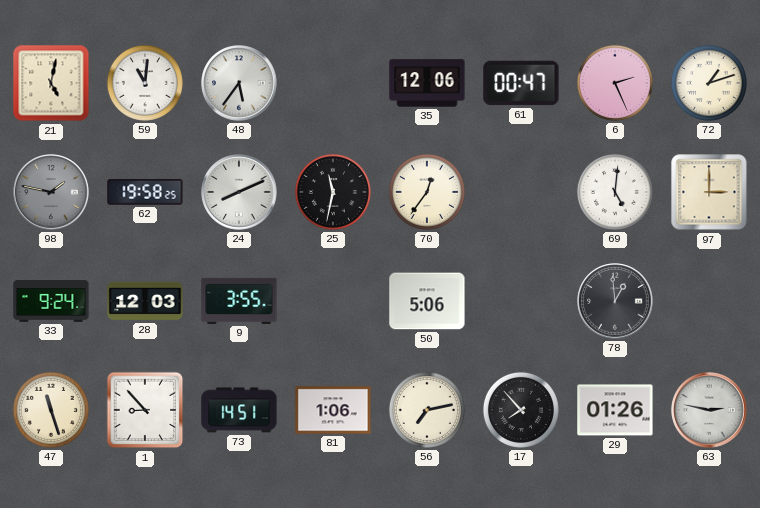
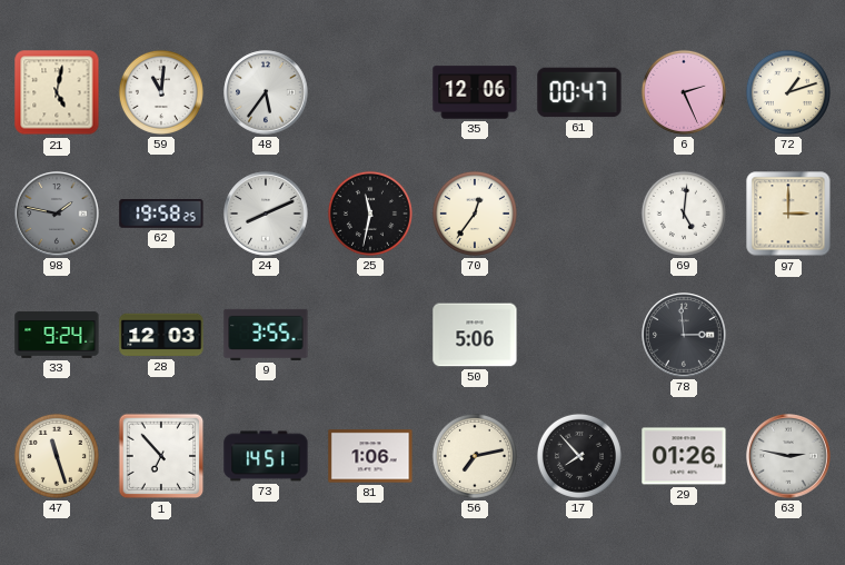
78: 12:59 -> 2:59
1: 8:53 -> 6:53
